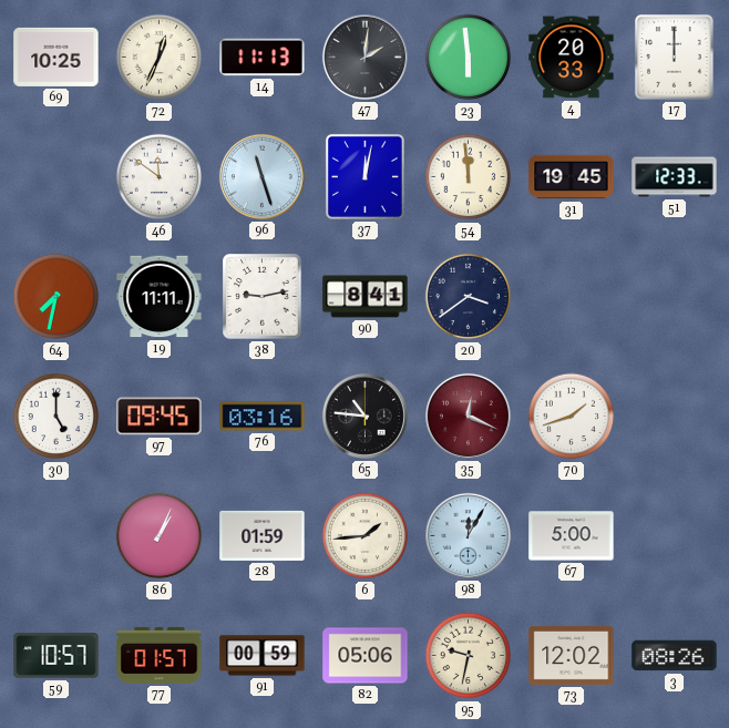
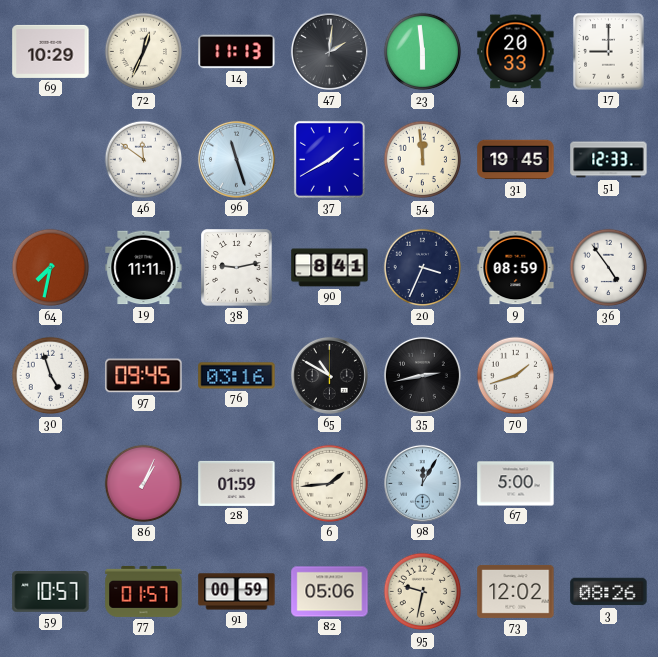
69: 10:25 -> 10:29
17: 12:00 -> 9:00
37: 12:02 -> 1:40
20: 3:39 -> 3:34
9: none -> 08:59
36: none -> 4:54
30: 5:00 -> 4:57
65: 10:46 -> 10:50
35: 12:19 -> 2:43
35 dial: burgundy -> black
